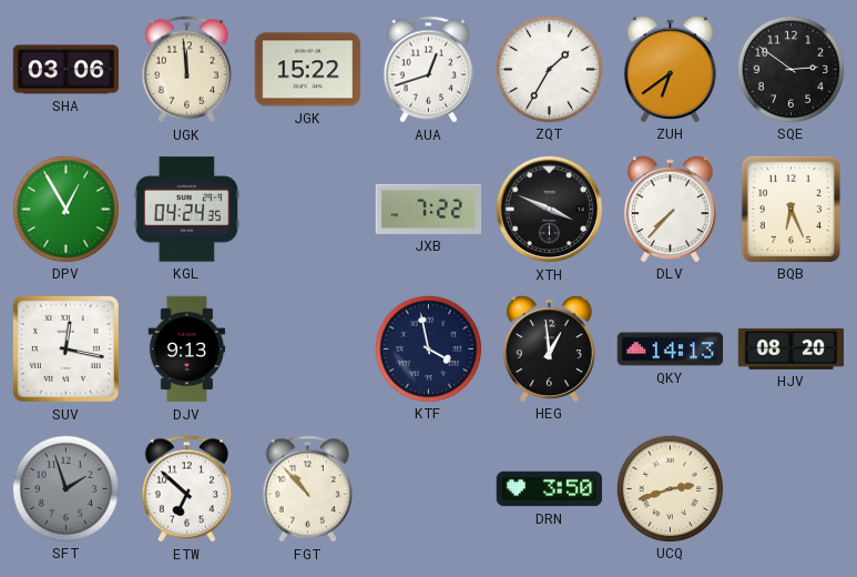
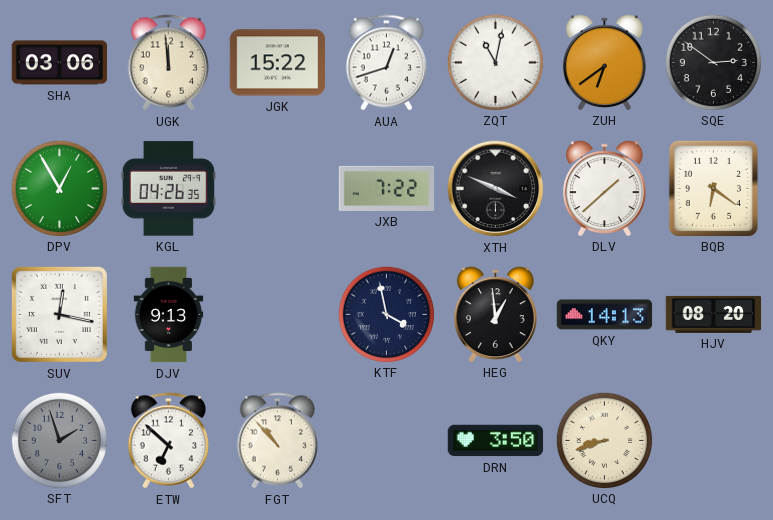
ZQT: 1:35 -> 11:02
KGL: 04:24 -> 04:26
DLV: 7:37 -> 1:38
BQB: 6:26 -> 6:21
UCQ: 2:42 -> 8:42
